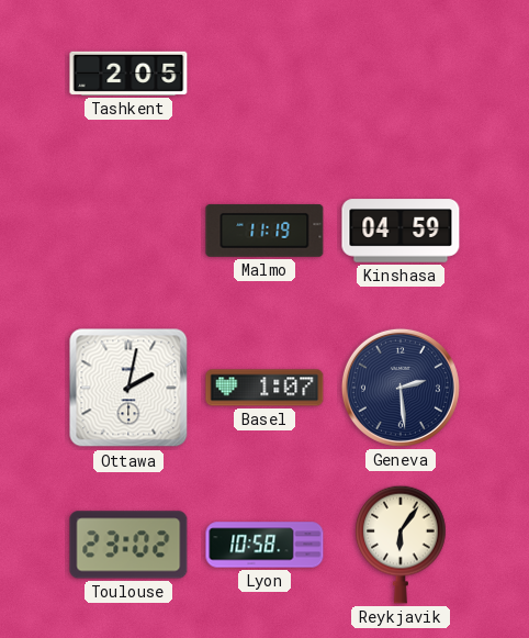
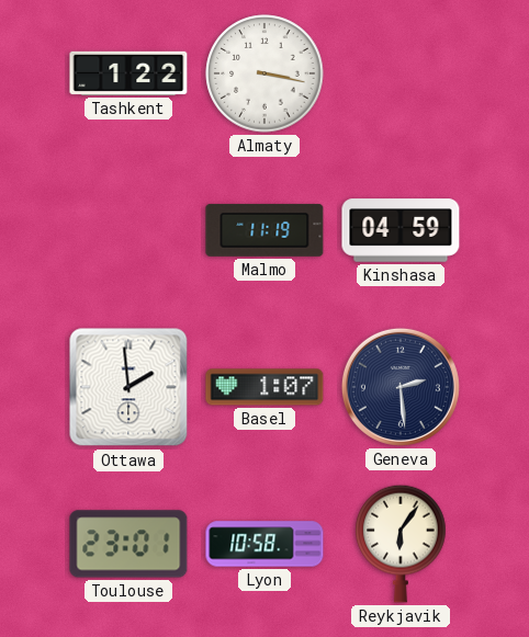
Tashkent: 2:05 -> 1:22
Almaty: none -> 3:17
Ottawa: 2:02 -> 1:59
Toulouse: 23:02 -> 23:01
